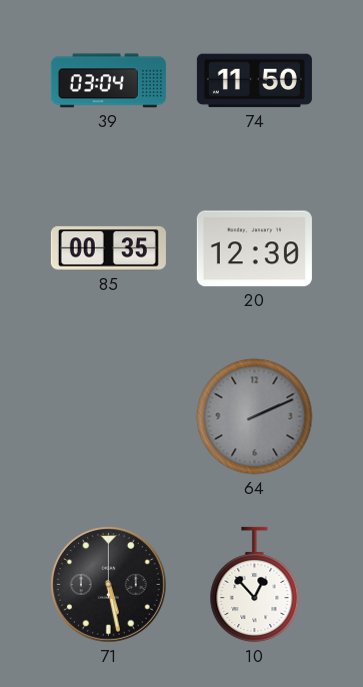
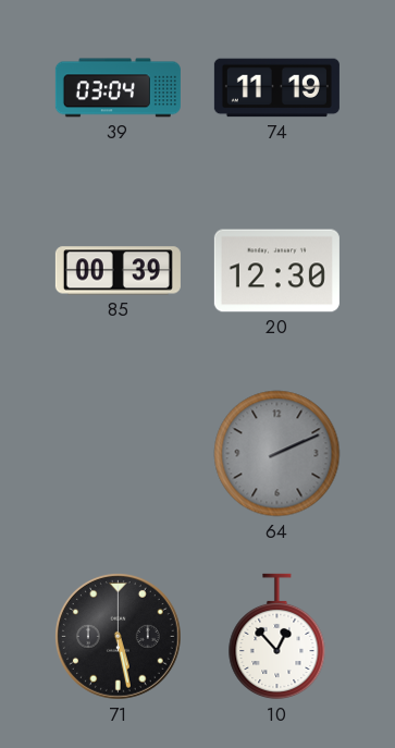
74: 11:50 -> 11:19
85: 00:35 -> 00:39
